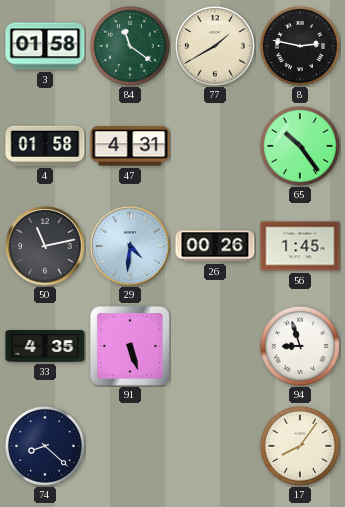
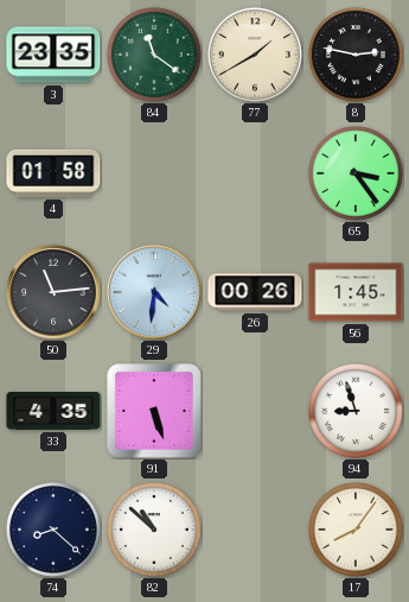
3: 01:58 -> 23:35
47: 4:31 -> none
65: 10:24 -> 3:24
50: 11:13 -> 11:14
82: none -> 10:52
